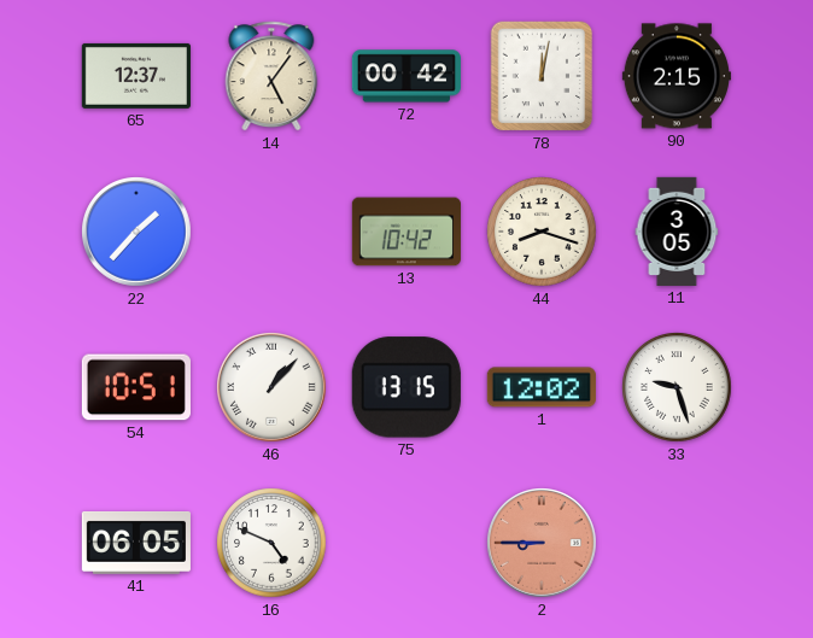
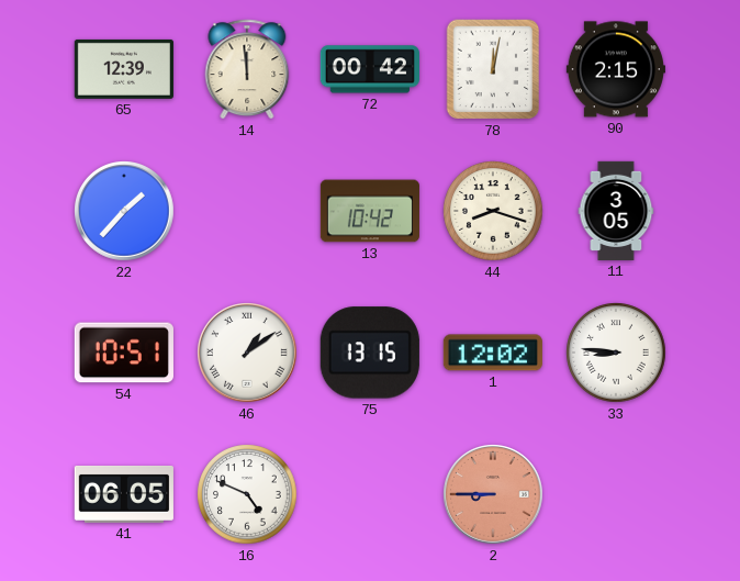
65: 12:37 -> 12:39
14: 5:06 -> 11:59
46: 1:07 -> 1:09
33: 9:27 -> 8:46
